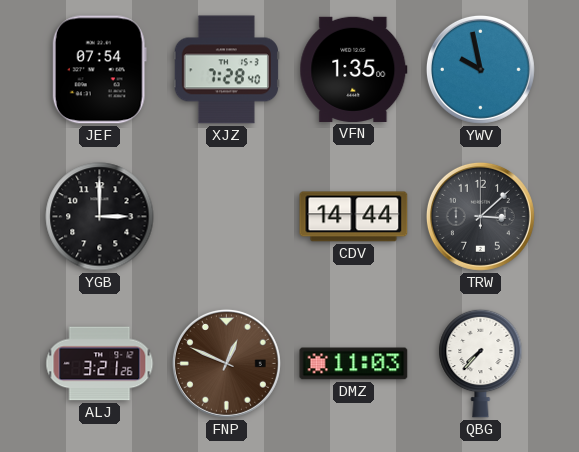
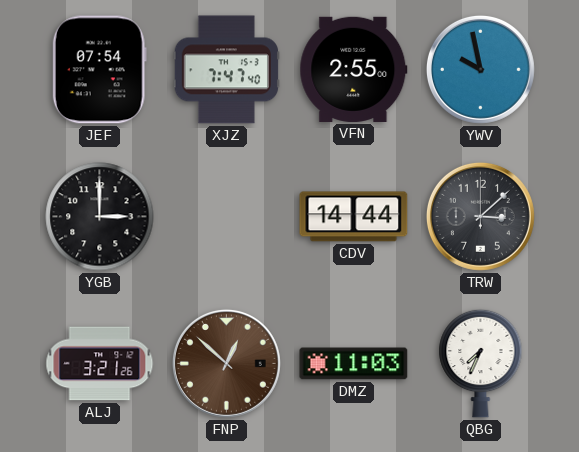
XJZ: 7:28 -> 7:47
VFN: 1:35 -> 2:55
FNP: 12:49 -> 12:52
QBG: 7:37 -> 7:34
